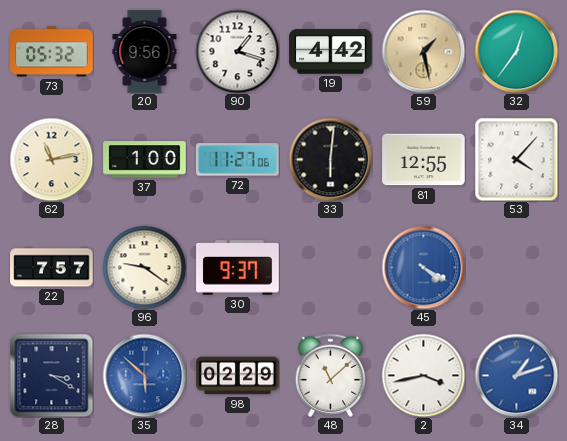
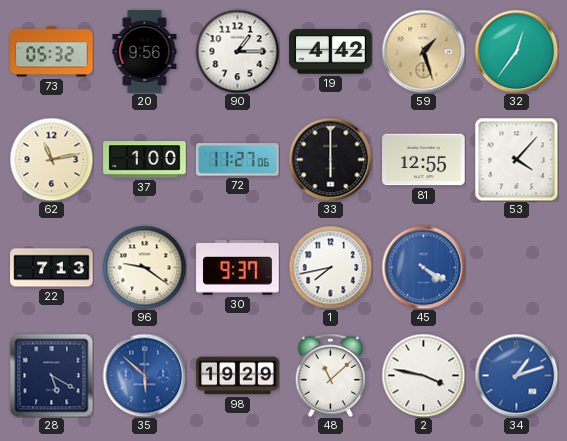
90: 1:18 -> 1:15
59: 1:28 -> 1:27
33: 6:01 -> 6:00
22: 7:57 -> 7:13
1: none -> 7:43
28: 3:20 -> 5:20
98: 02:29 -> 19:29
2: 3:43 -> 3:47
